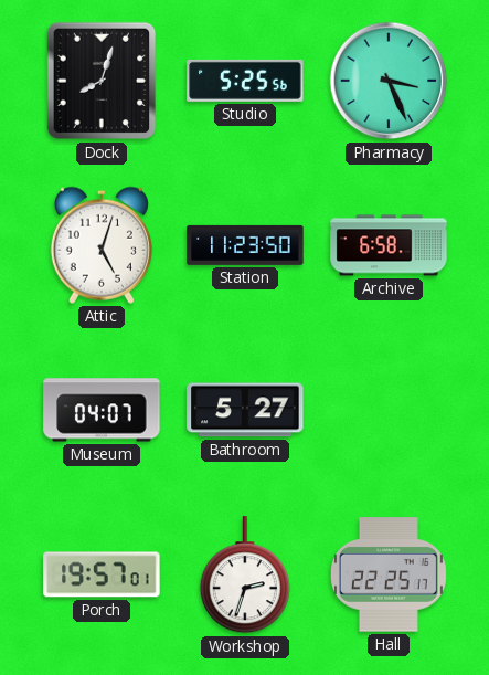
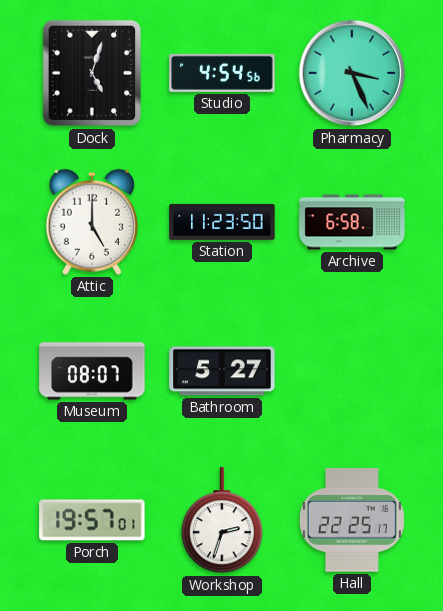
Dock: 8:03 -> 5:03
Studio: 5:25 -> 4:54
Attic: 5:03 -> 5:00
Museum: 04:07 -> 08:07
